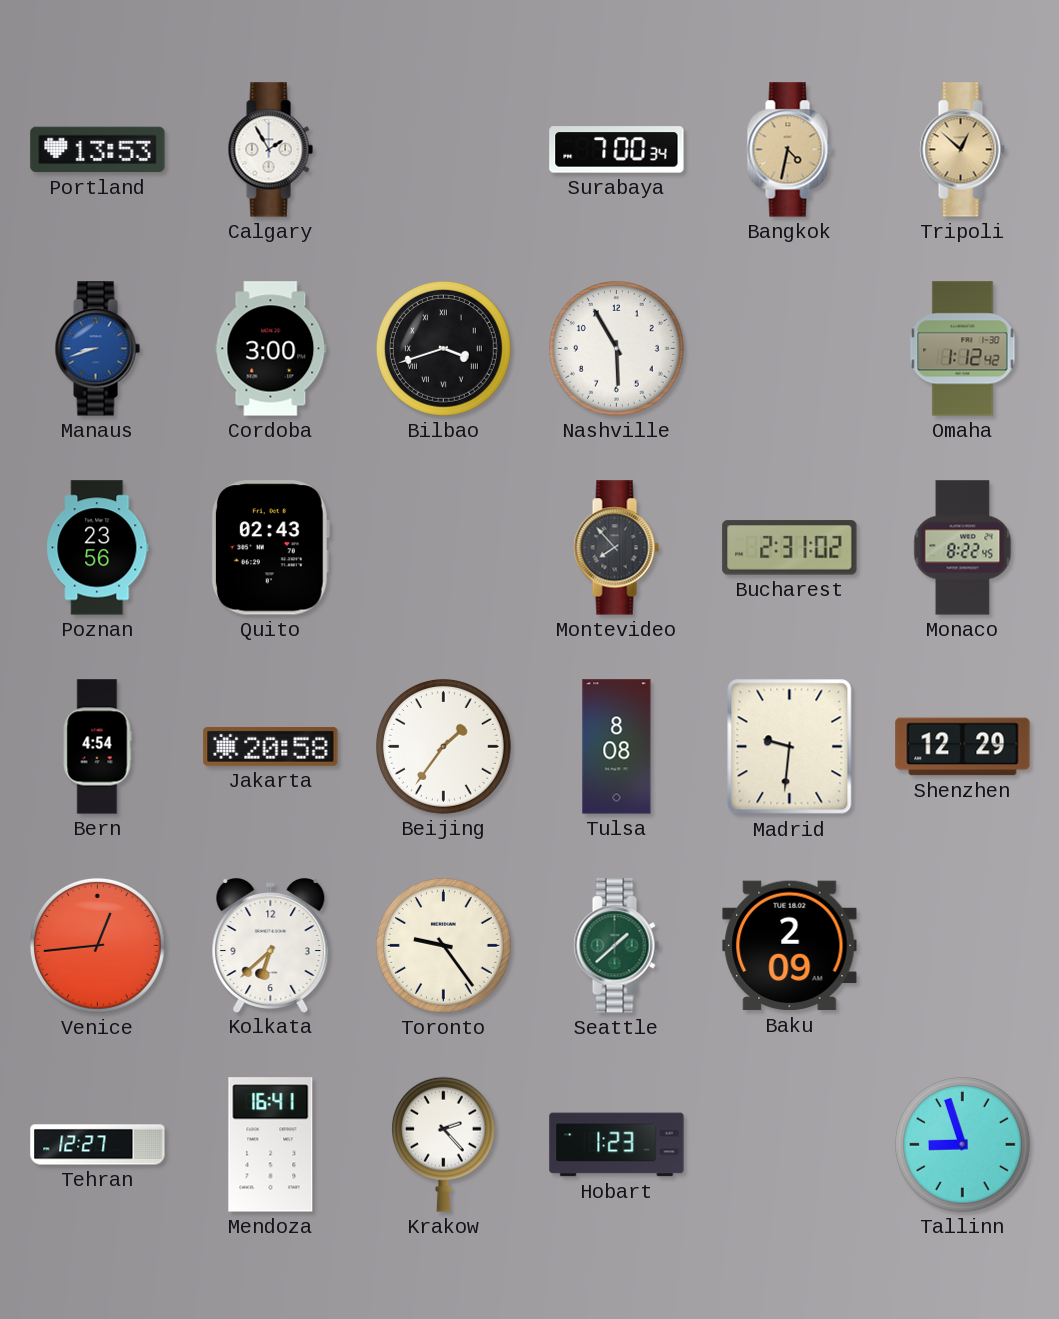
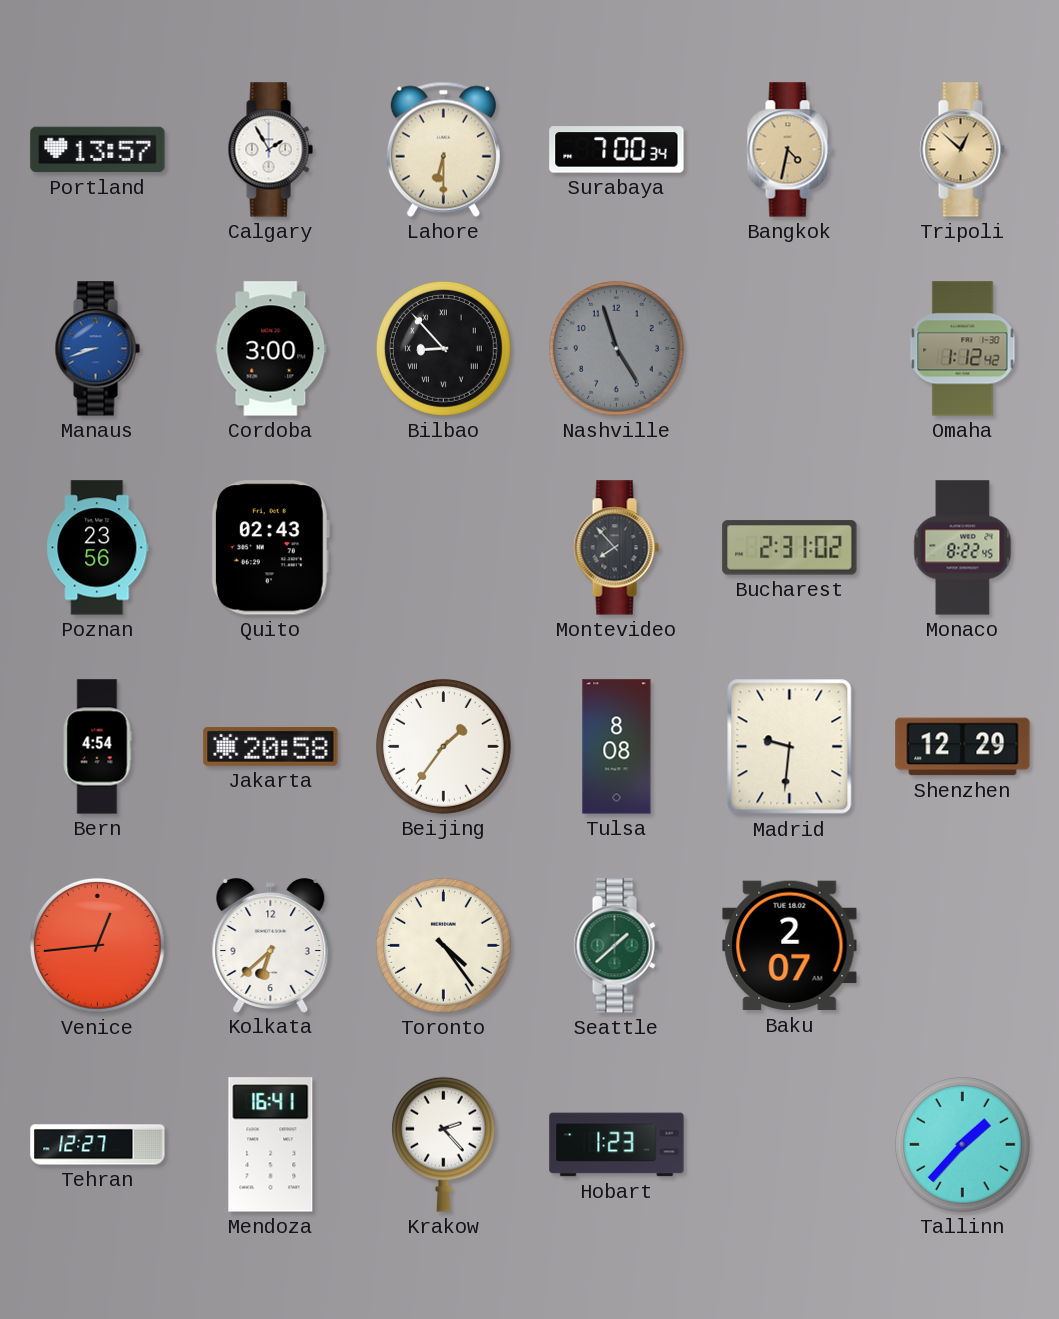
Portland: 13:53 -> 13:57
Lahore: none -> 6:30
Bilbao: 3:42 -> 8:53
Nashville: 5:55 -> 4:57
Nashville dial: white -> grey
Toronto: 9:24 -> 4:24
Baku: 2:09 -> 2:07
Tallinn: 8:57 -> 1:37
